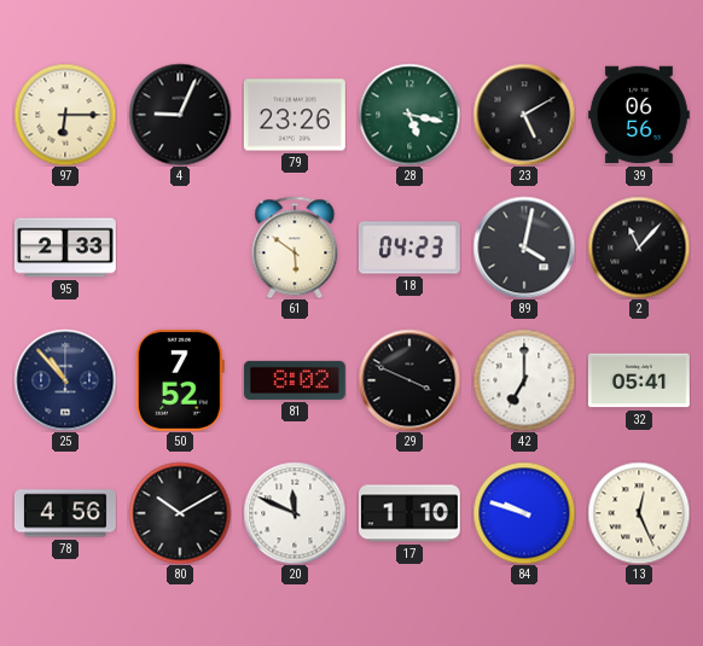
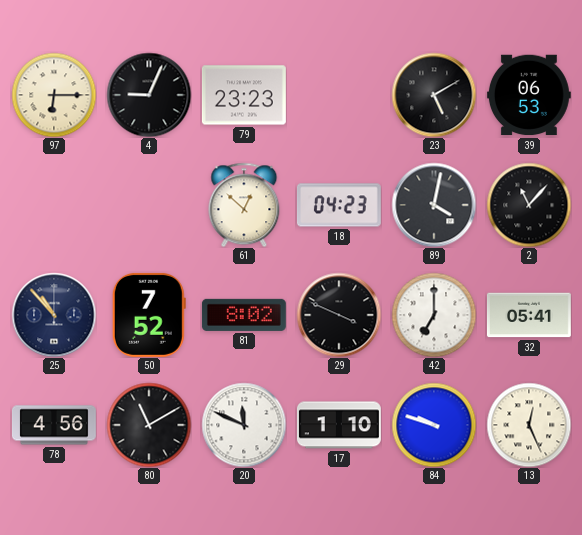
79: 23:26 -> 23:23
28: 5:17 -> none
39: 06:56 -> 06:53
95: 2:33 -> none
61: 5:51 -> 12:52
80: 10:10 -> 11:10
